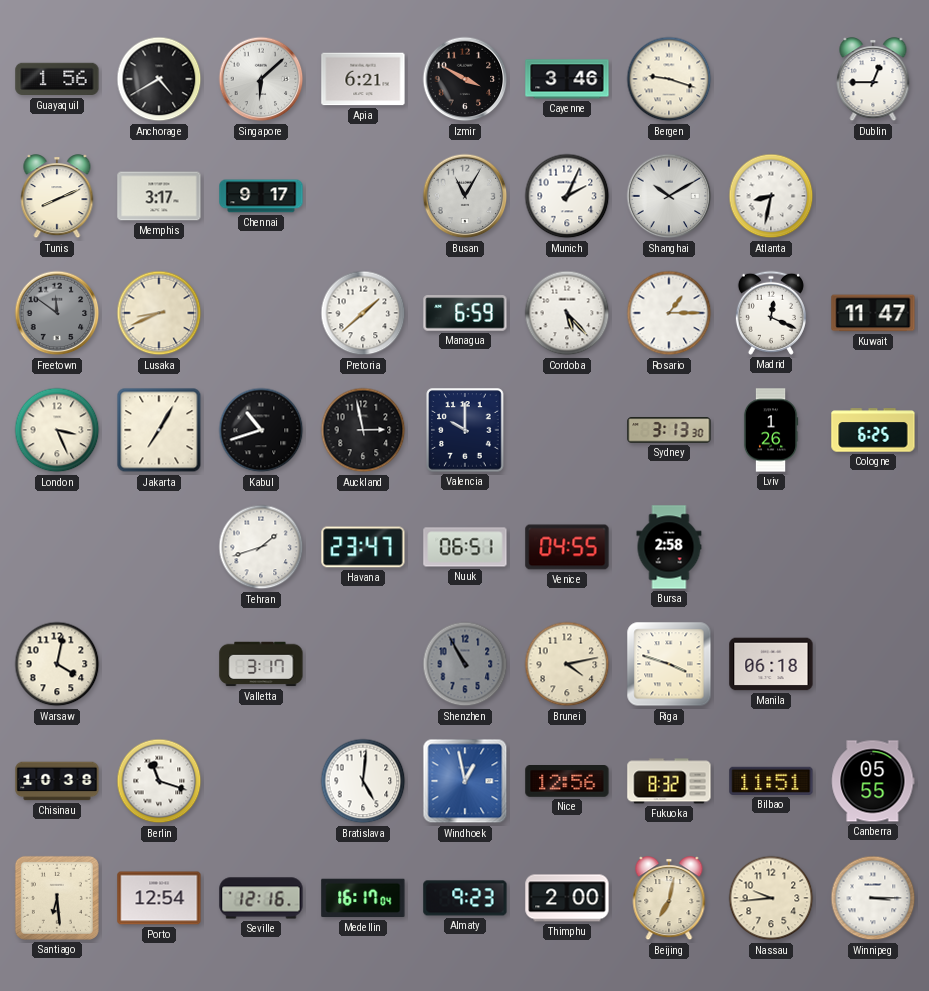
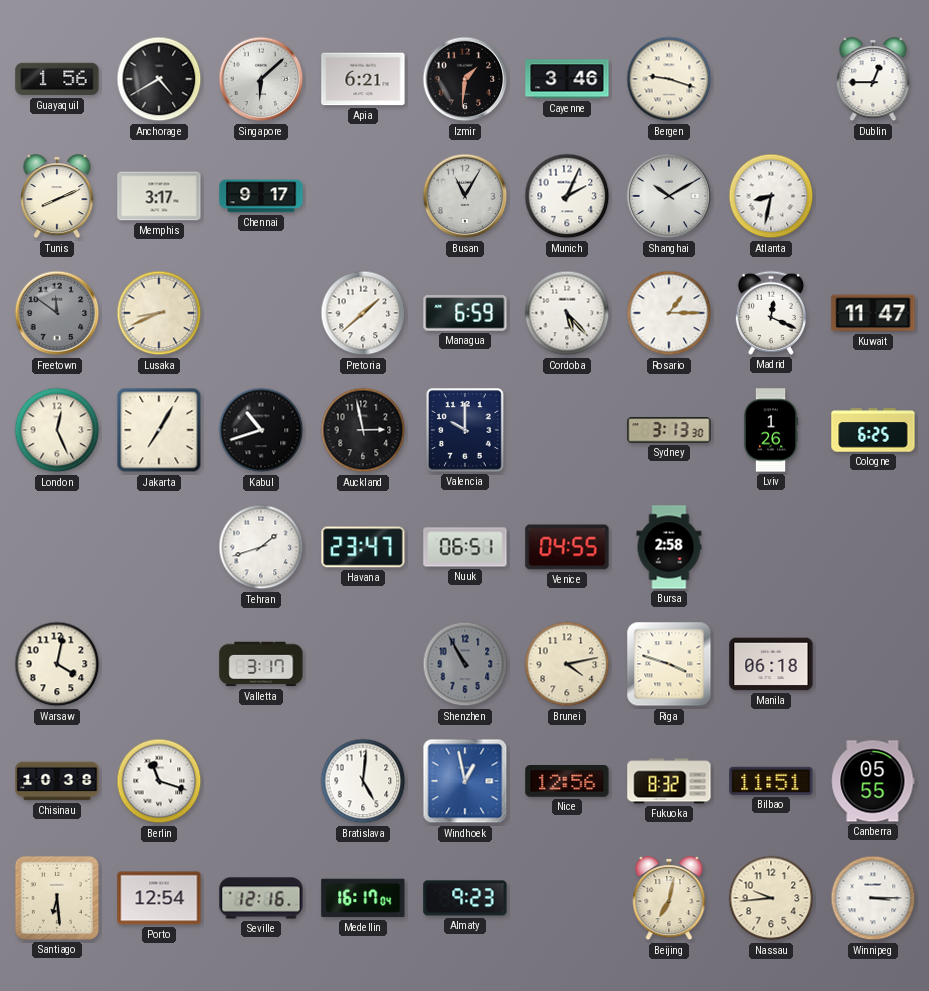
Izmir: 3:50 -> 1:31
London: 3:26 -> 12:26
Thimphu: 2:00 -> none
